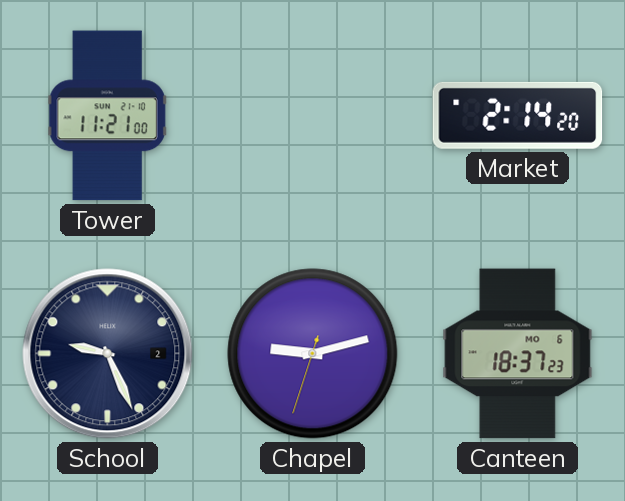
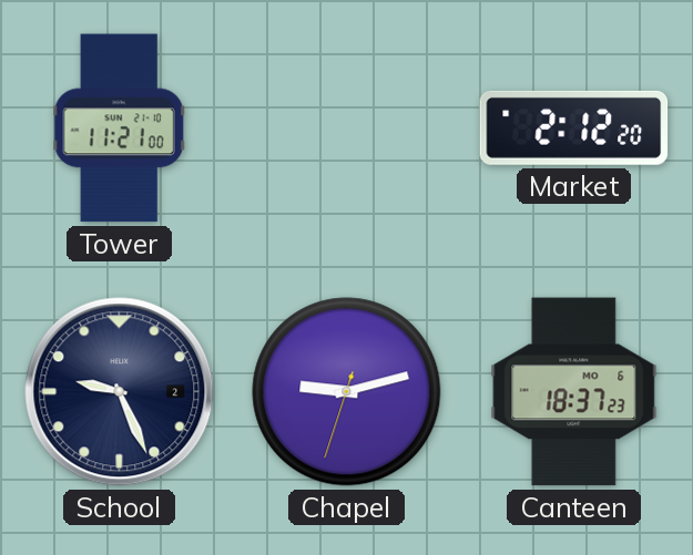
Market: 2:14 -> 2:12
